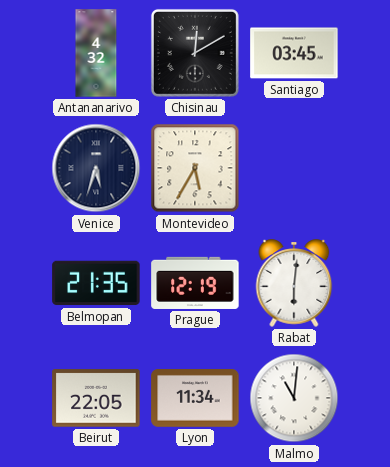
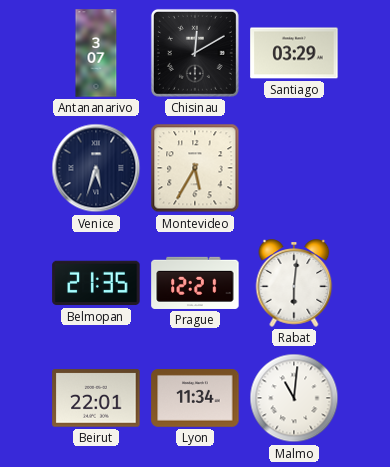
Antananarivo: 4:32 -> 3:07
Santiago: 03:45 -> 03:29
Prague: 12:19 -> 12:21
Beirut: 22:05 -> 22:01
